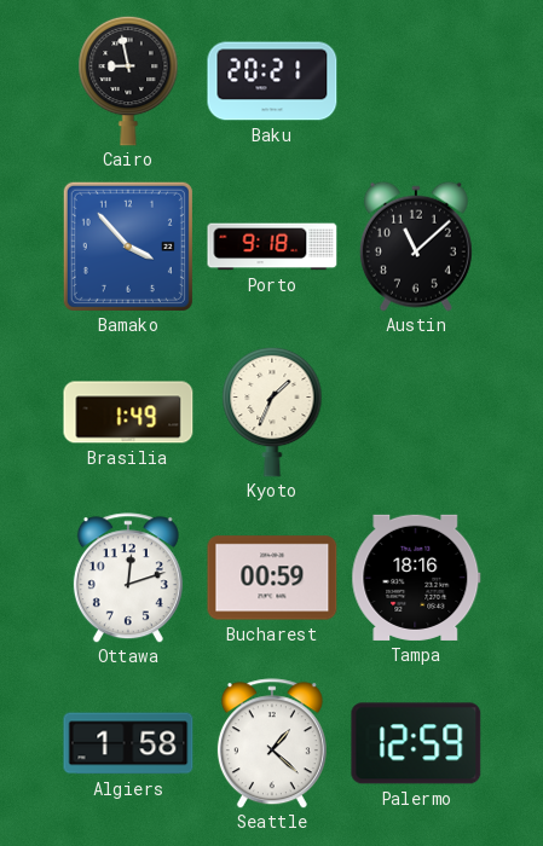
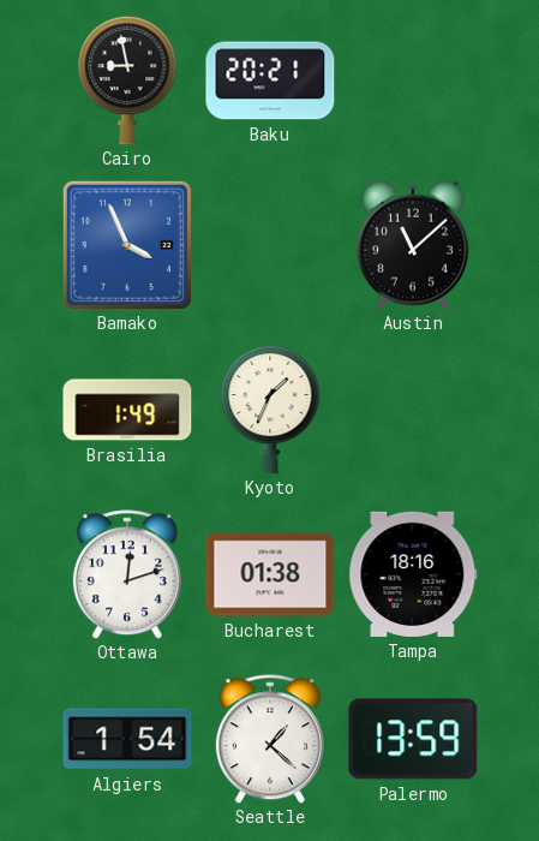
Bamako: 3:53 -> 3:56
Porto: 9:18 -> none
Bucharest: 00:59 -> 01:38
Algiers: 1:58 -> 1:54
Palermo: 12:59 -> 13:59
